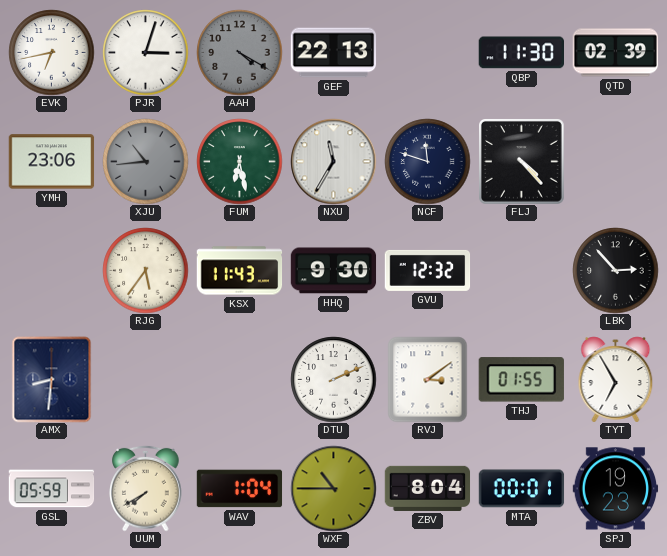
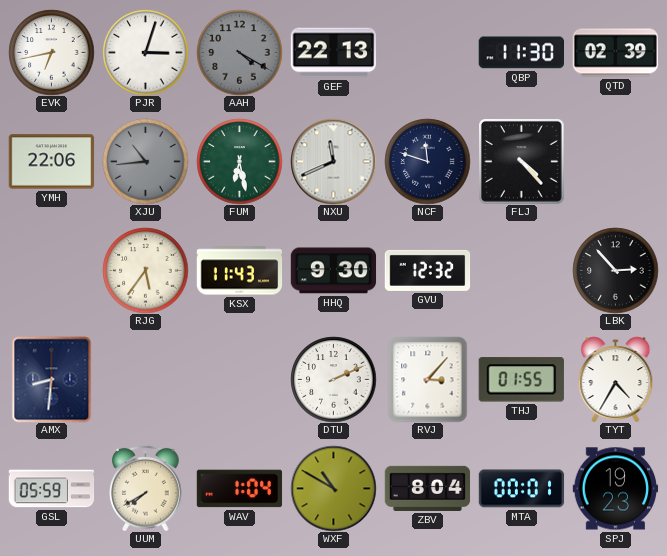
YMH: 23:06 -> 22:06
NXU: 11:35 -> 11:41
RVJ: 3:09 -> 3:07
TYT: 6:55 -> 4:35
WXF: 10:45 -> 10:50
